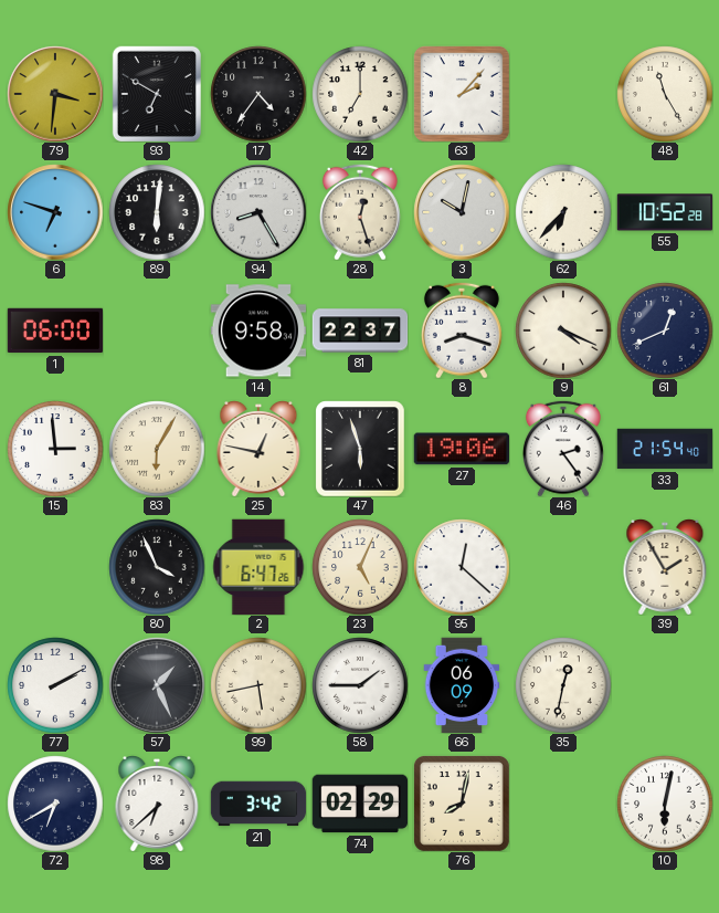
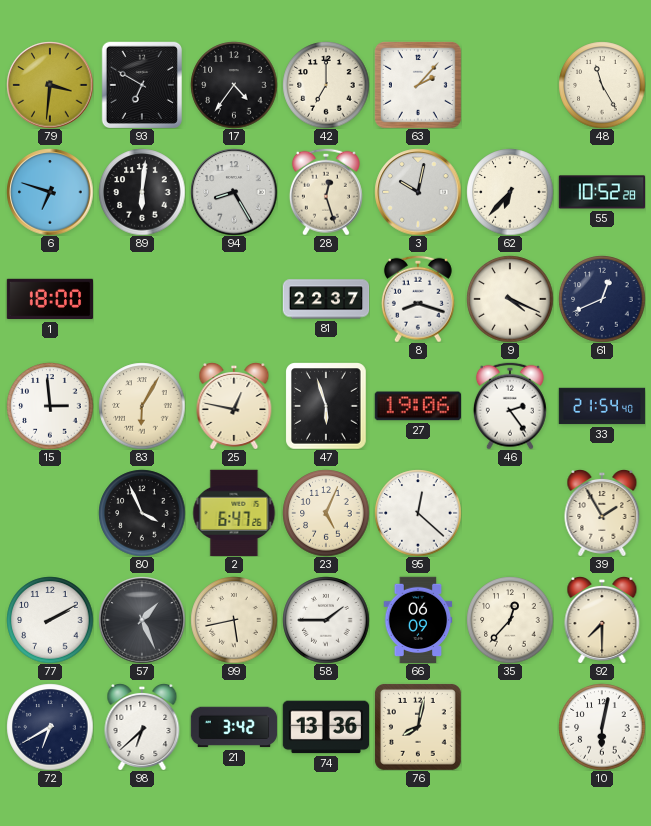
1: 06:00 -> 18:00
14: 9:58 -> none
35: 12:32 -> 12:37
92: none -> 7:30
74: 02:29 -> 13:36
